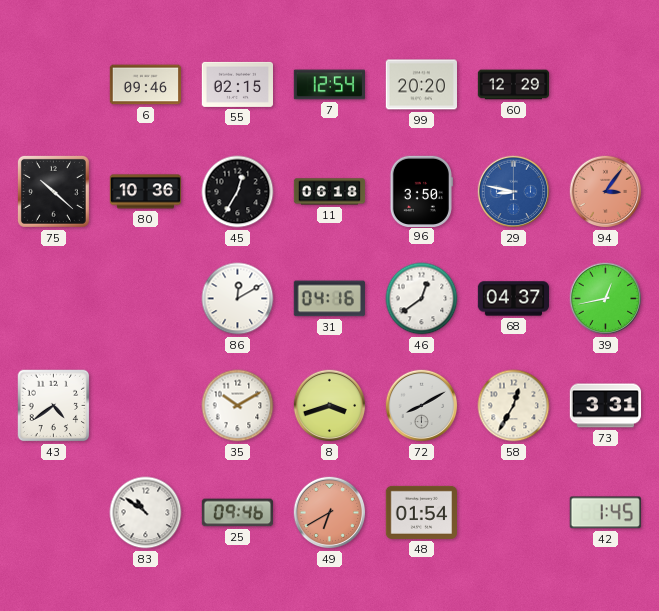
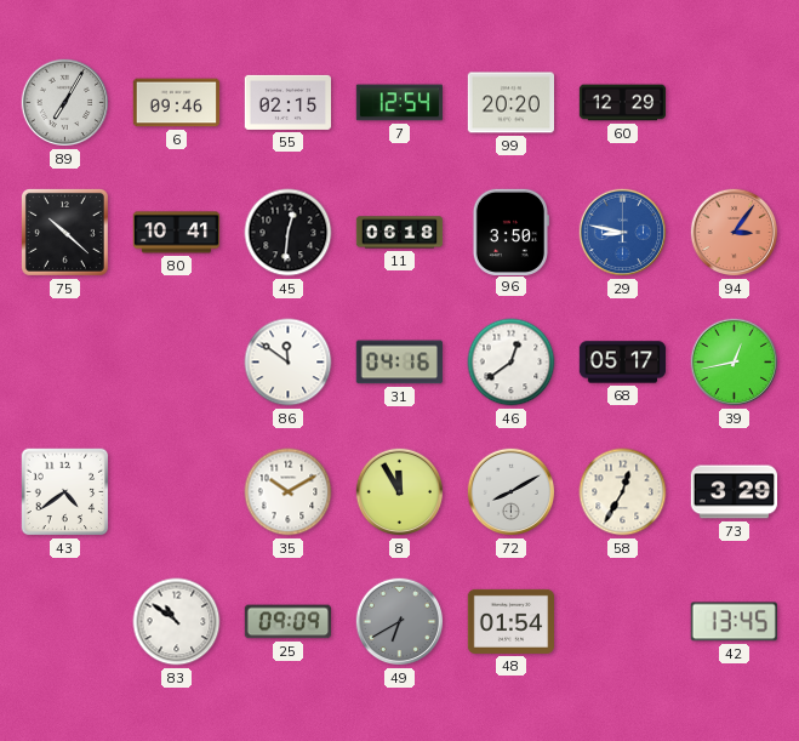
89: none -> 7:05
80: 10:36 -> 10:41
45: 12:35 -> 12:31
86: 12:10 -> 11:51
68: 04:37 -> 05:17
8: 3:42 -> 11:55
73: 3:31 -> 3:29
25: 09:46 -> 09:09
49 dial: salmon -> grey
42: 1:45 -> 13:45
